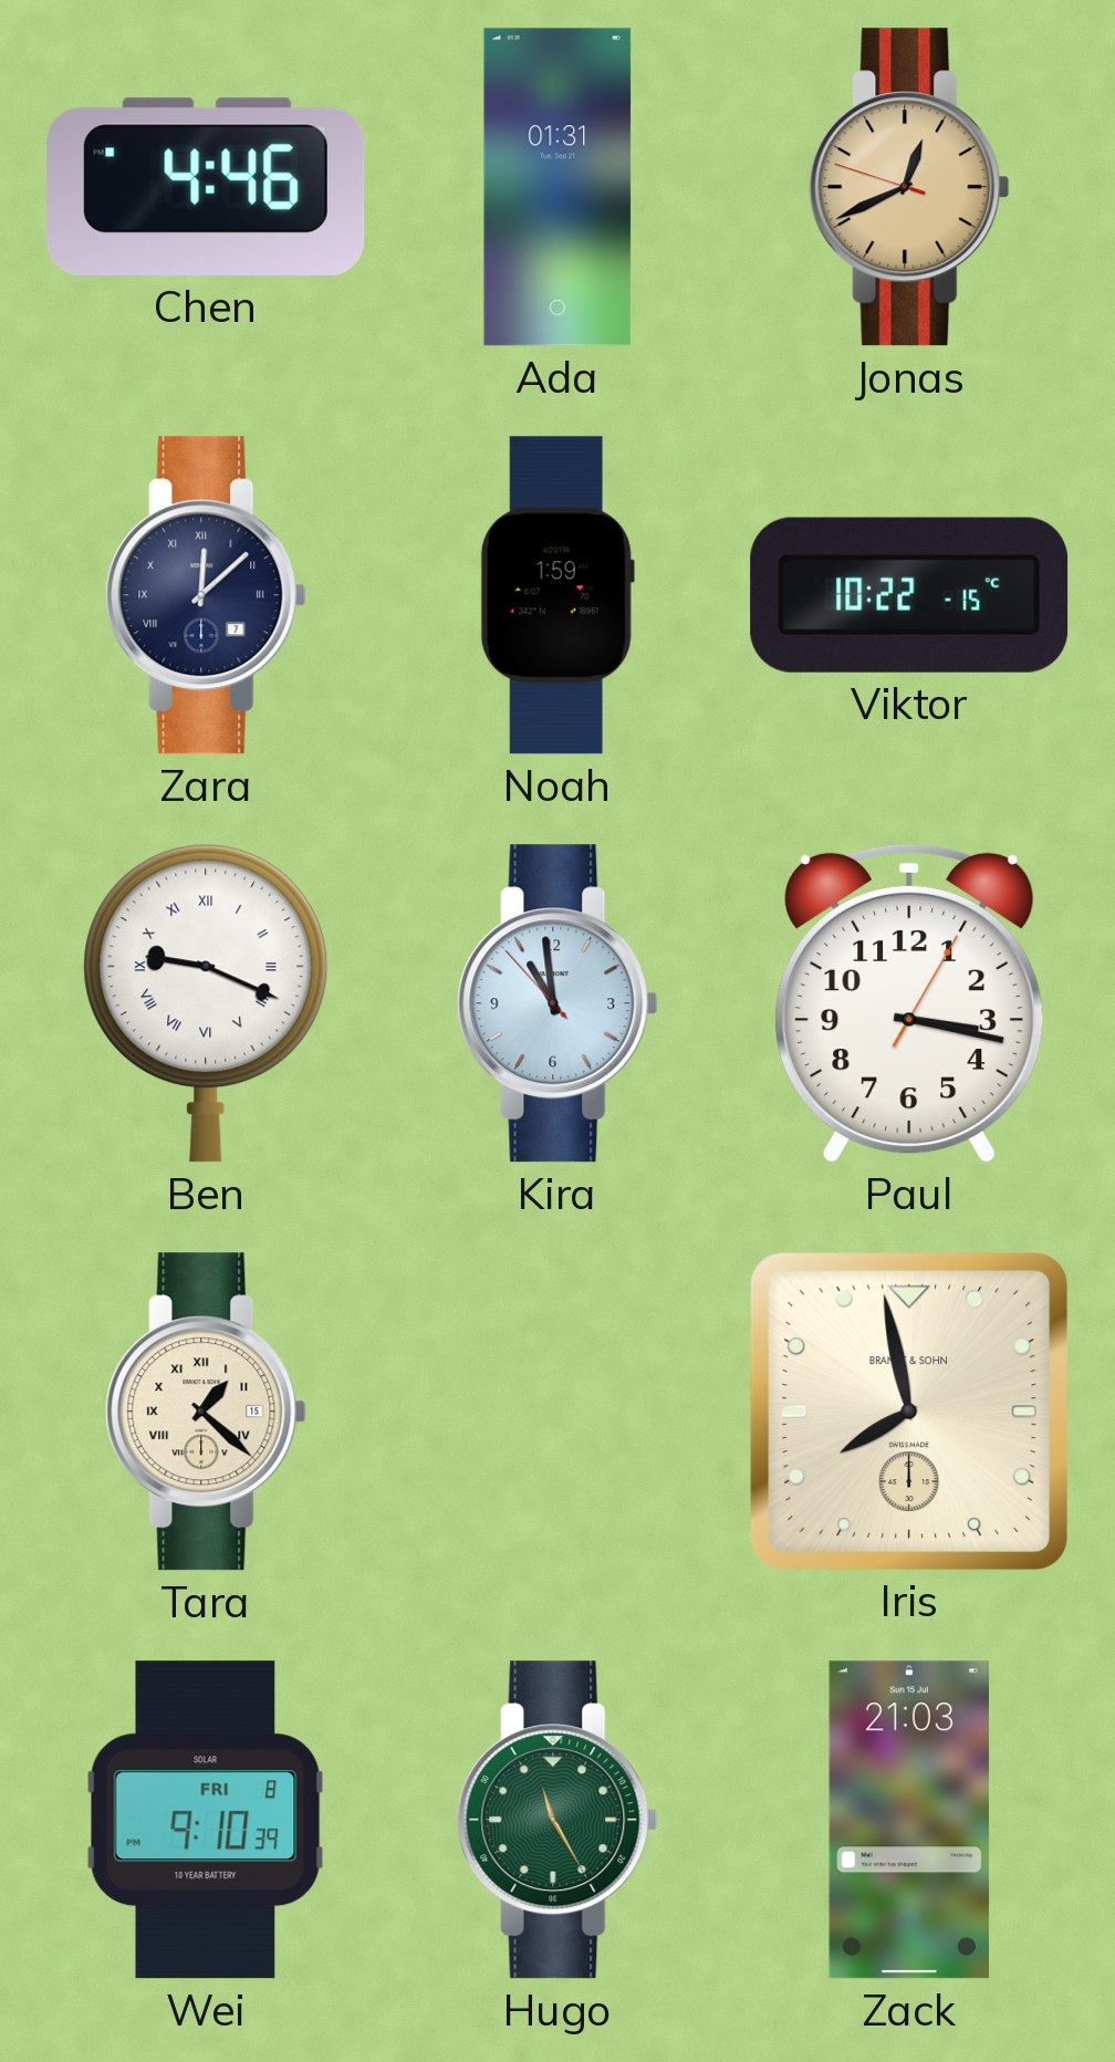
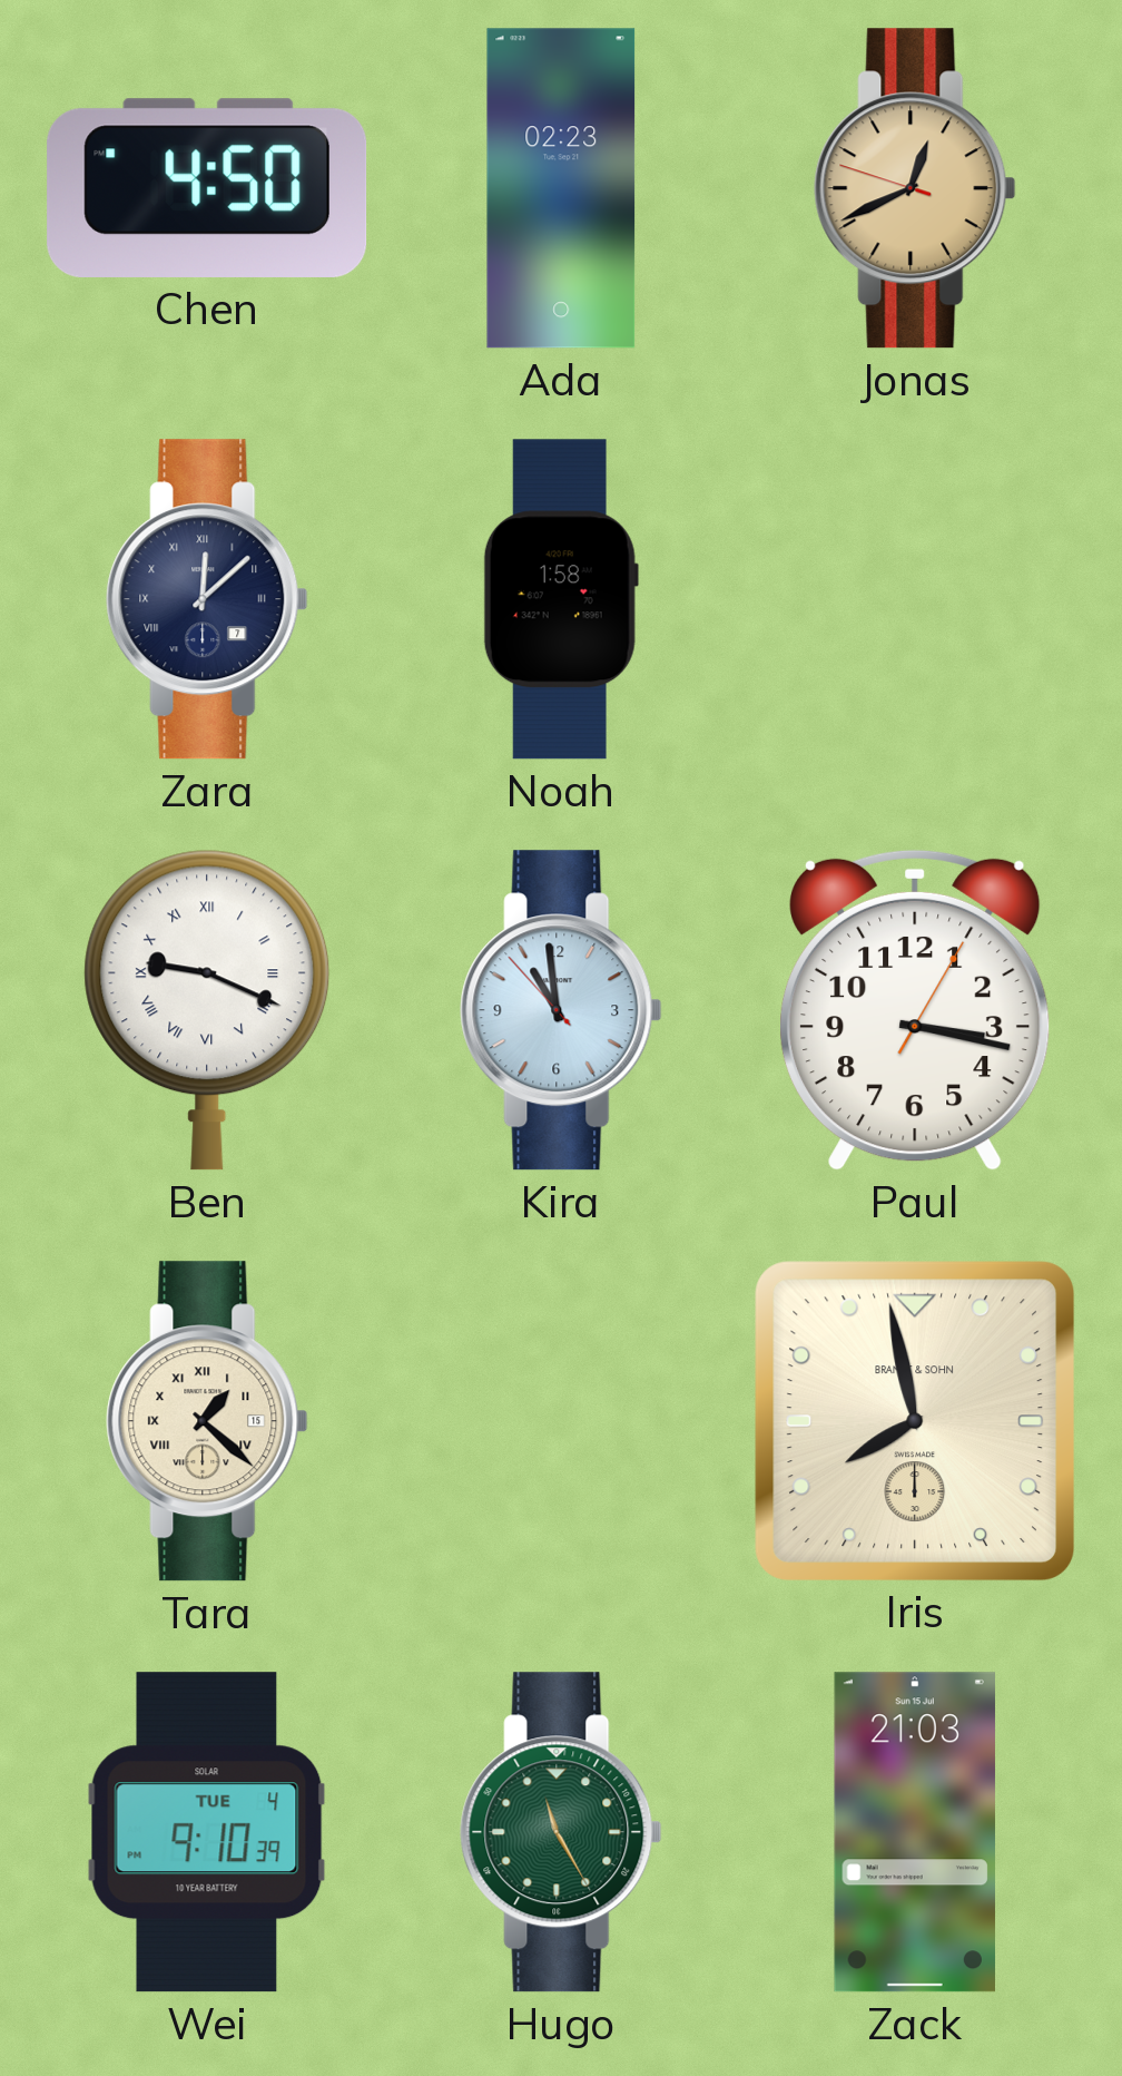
Chen: 4:46 -> 4:50
Ada: 01:31 -> 02:23
Noah: 1:59 -> 1:58
Viktor: 10:22 -> none
Wei date: FRI 8 -> TUE 4
